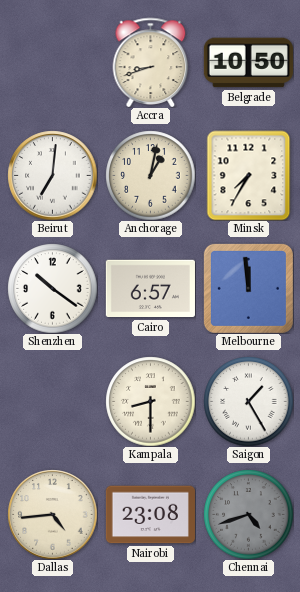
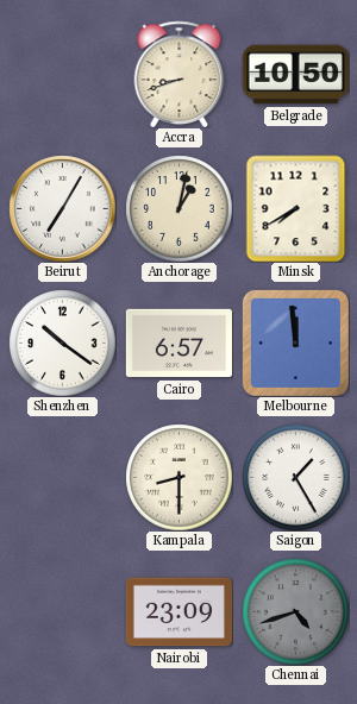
Beirut: 7:01 -> 7:05
Minsk: 7:35 -> 7:40
Dallas: 4:44 -> none
Nairobi: 23:08 -> 23:09
